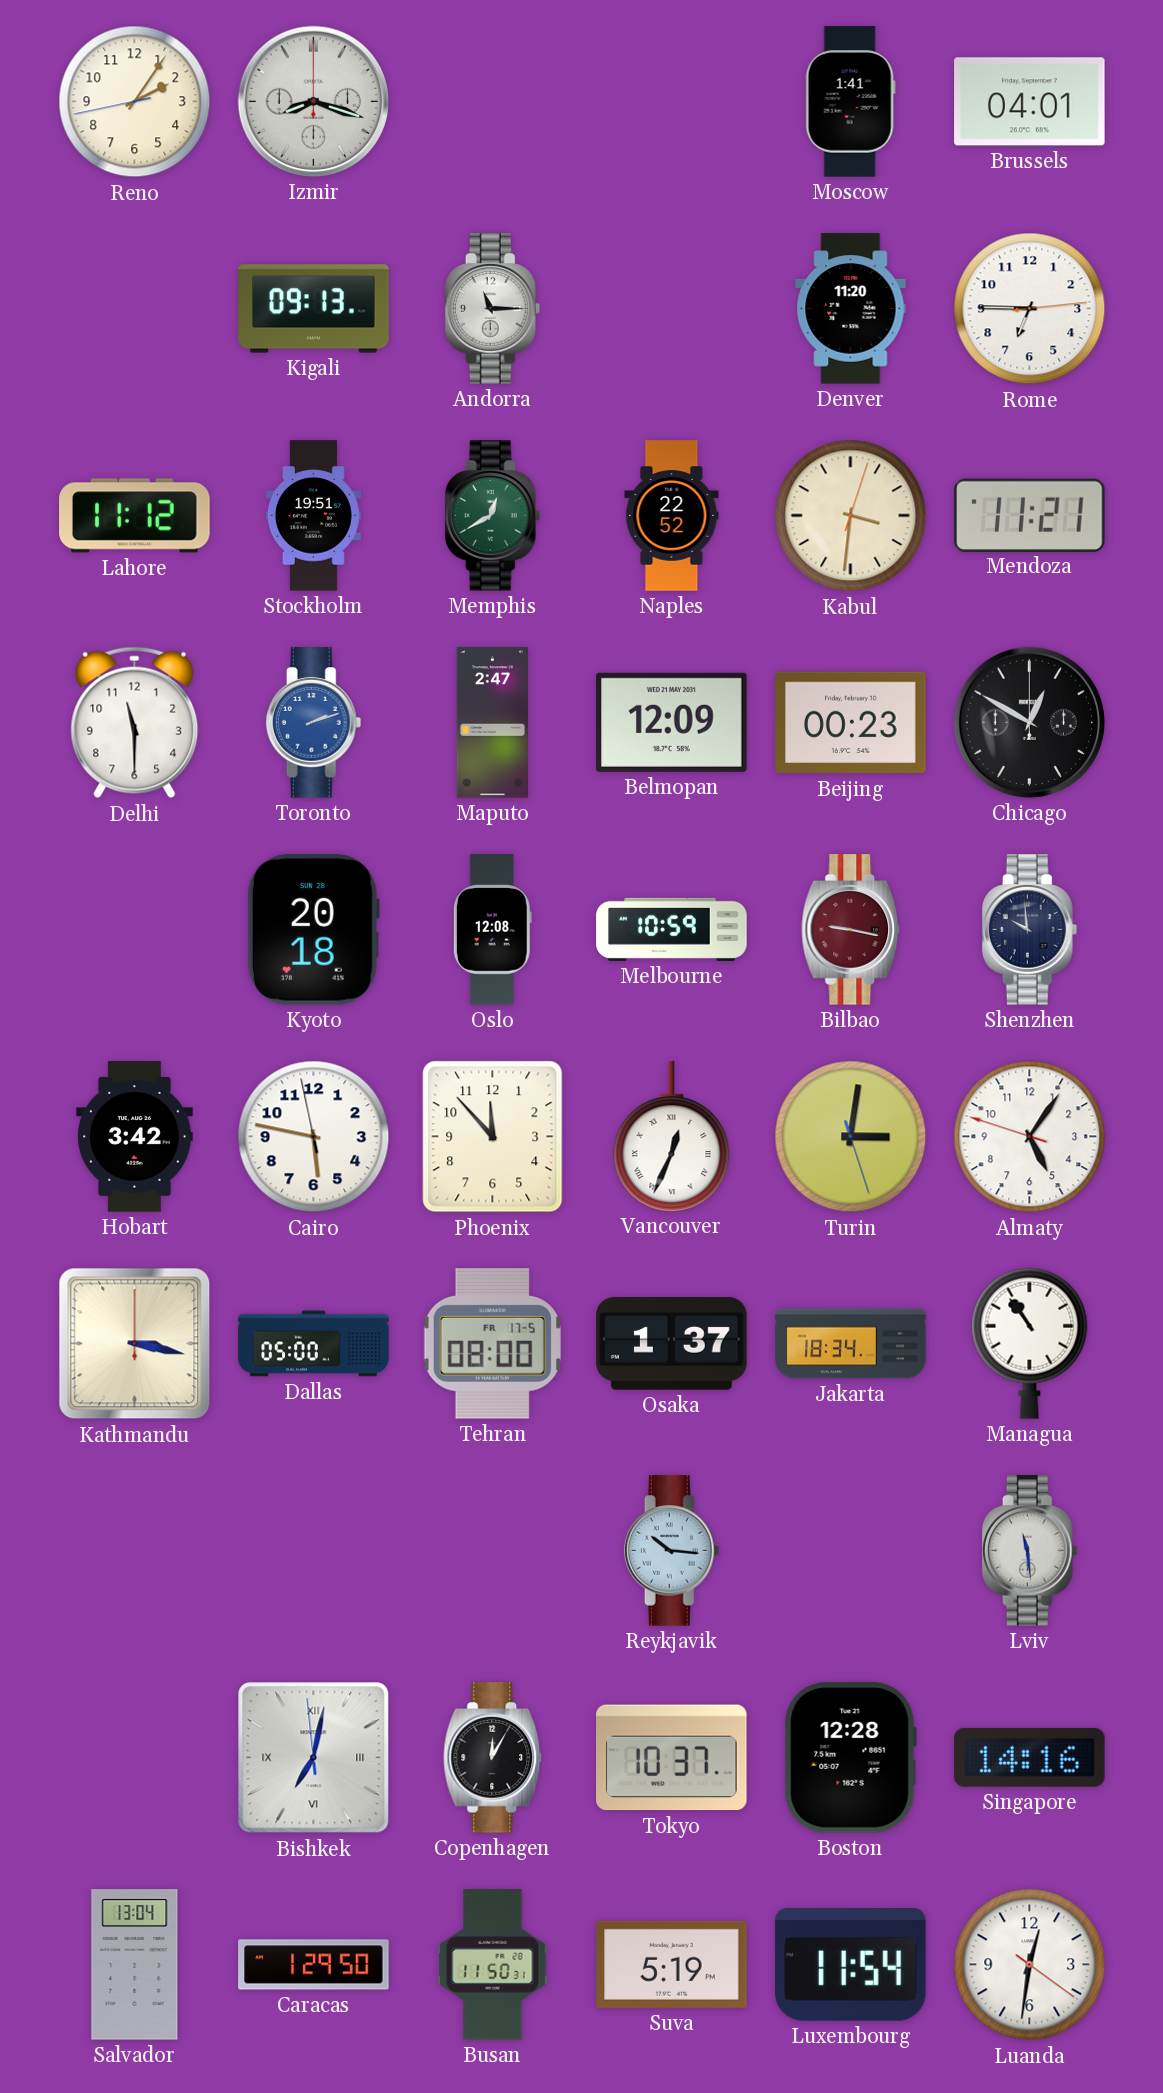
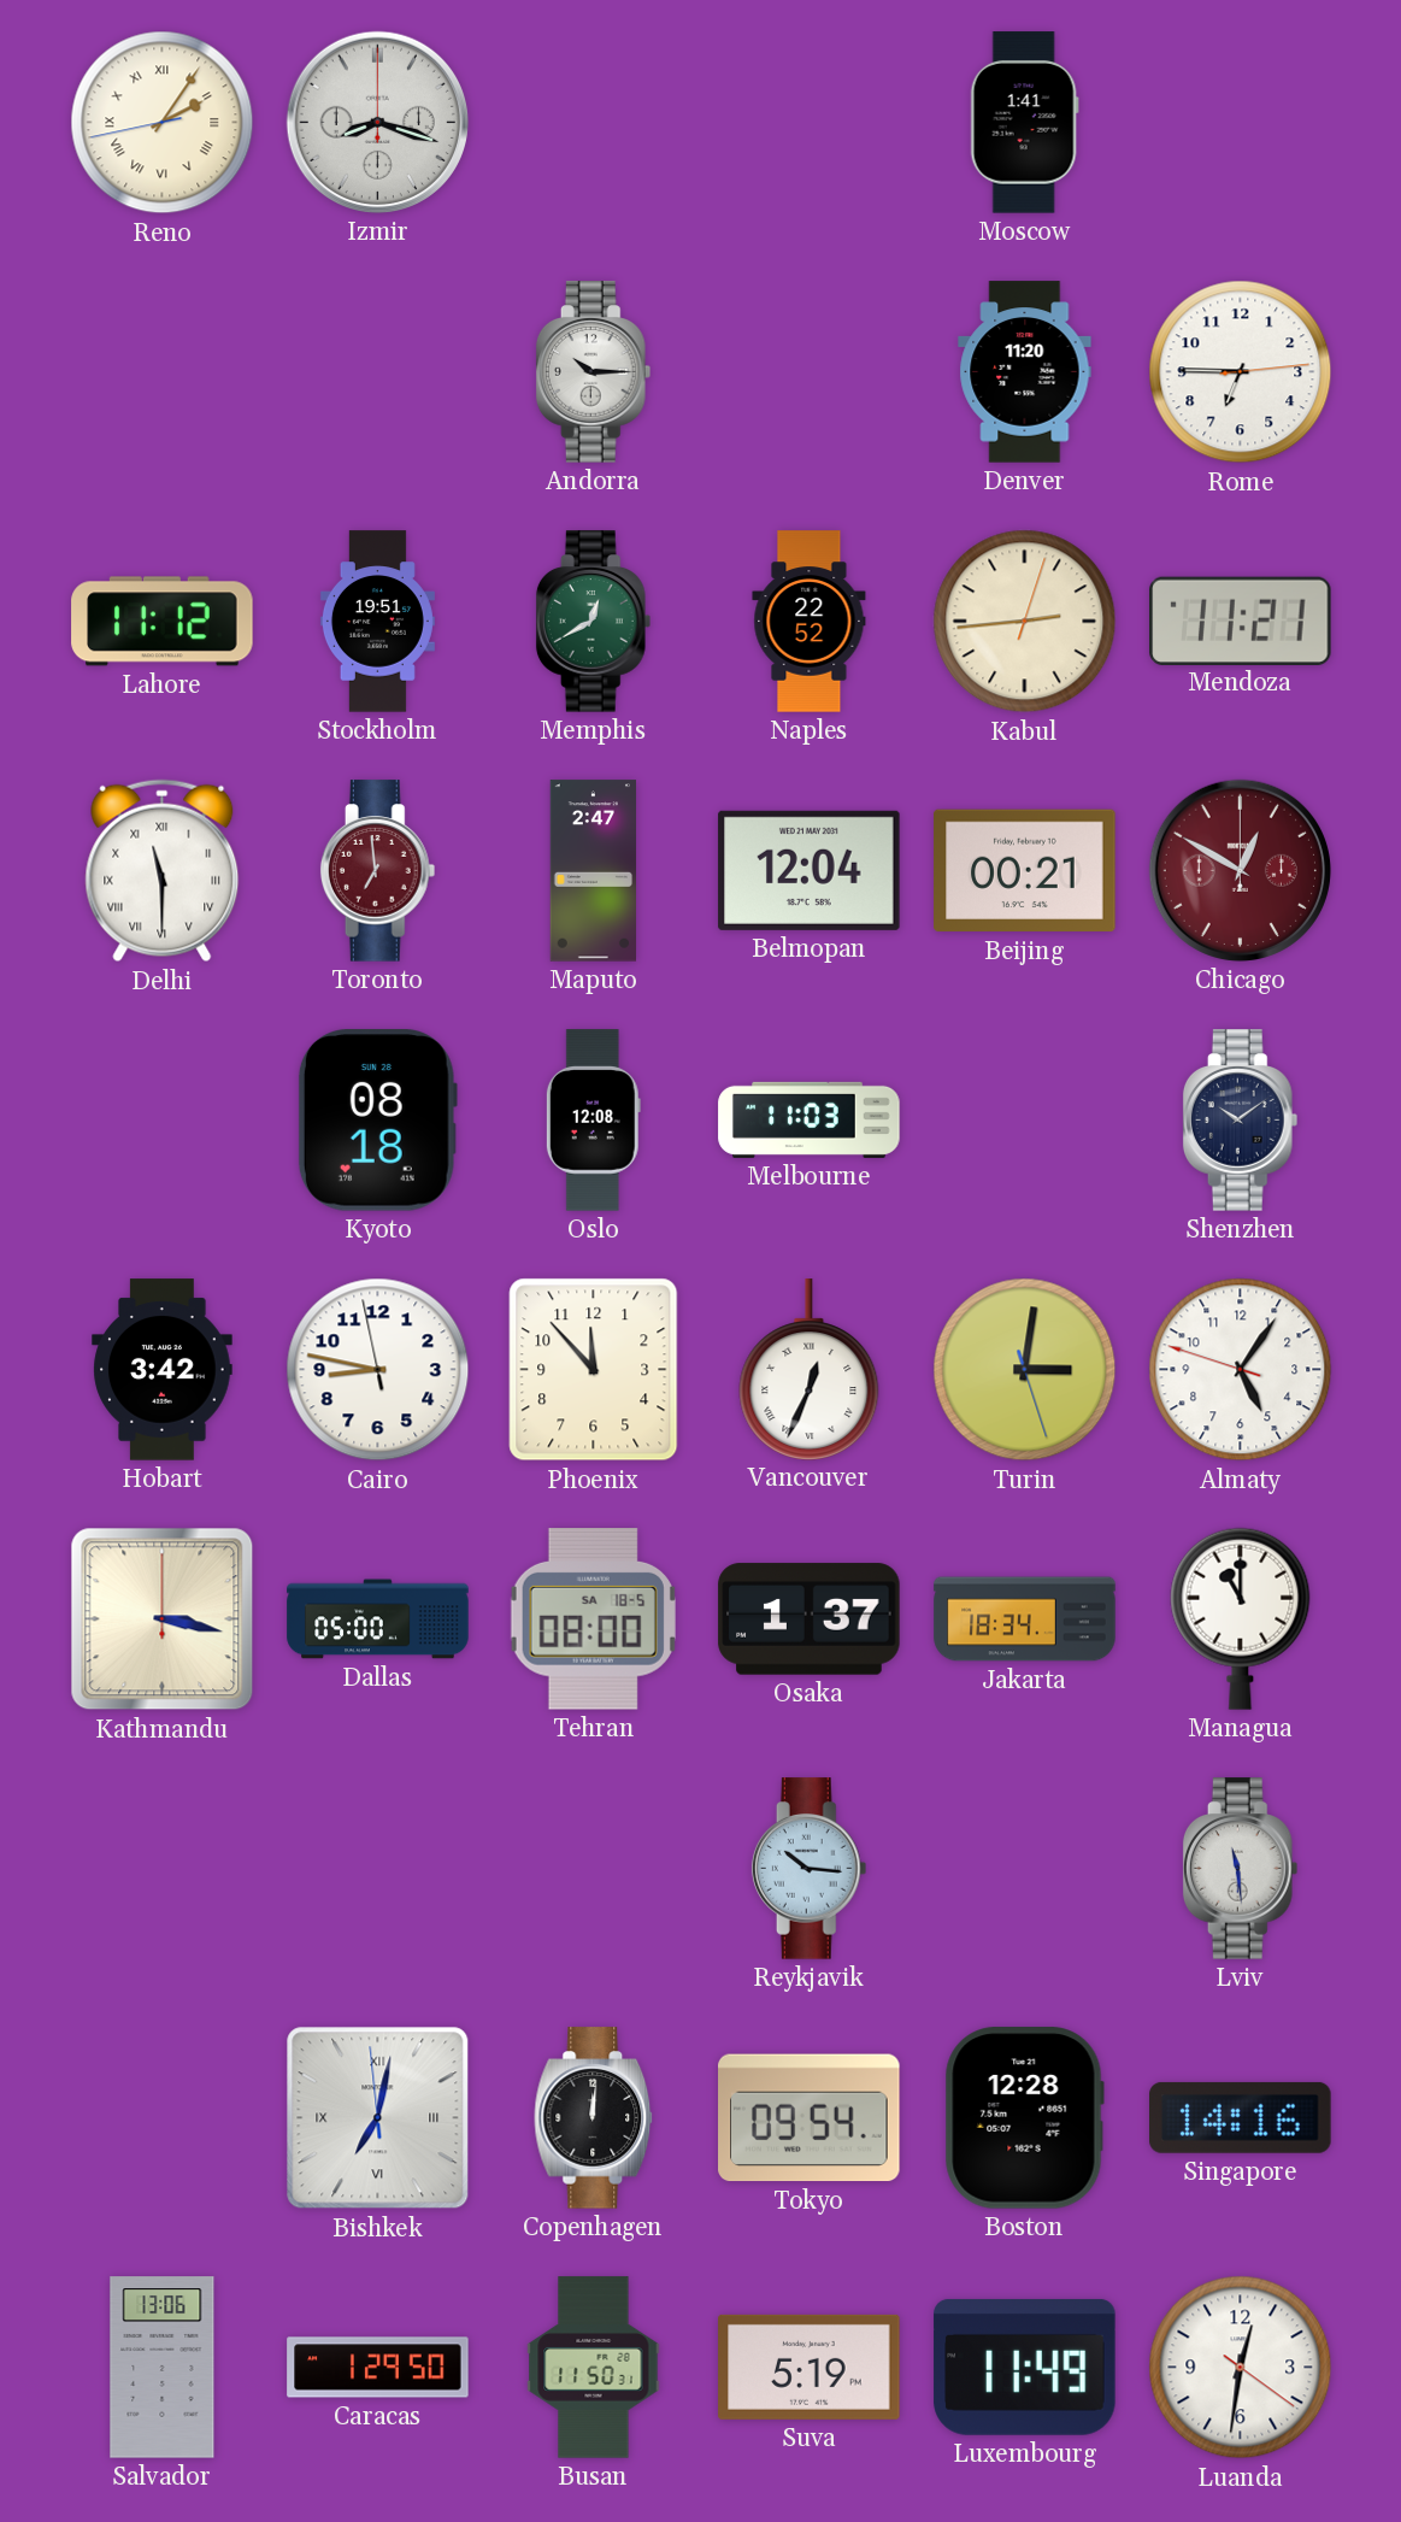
Reno numerals: Arabic -> Roman
Brussels: 04:01 -> none
Kigali: 09:13 -> none
Andorra: 11:15 -> 10:15
Kabul: 3:31 -> 2:44
Delhi numerals: Arabic -> Roman
Toronto: 2:12 -> 6:59
Toronto dial: blue -> burgundy
Belmopan: 12:09 -> 12:04
Beijing: 00:23 -> 00:21
Chicago dial: black -> burgundy
Kyoto: 20:18 -> 08:18
Melbourne: 10:59 -> 11:03
Bilbao: 9:17 -> none
Shenzhen: 9:59 -> 10:09
Cairo: 5:46 -> 8:46
Tehran date: FR 17-5 -> SA 18-5
Managua: 10:54 -> 11:00
Copenhagen: 12:05 -> 12:01
Tokyo: 10:37 -> 09:54
Salvador: 13:04 -> 13:06
Luxembourg: 11:54 -> 11:49
